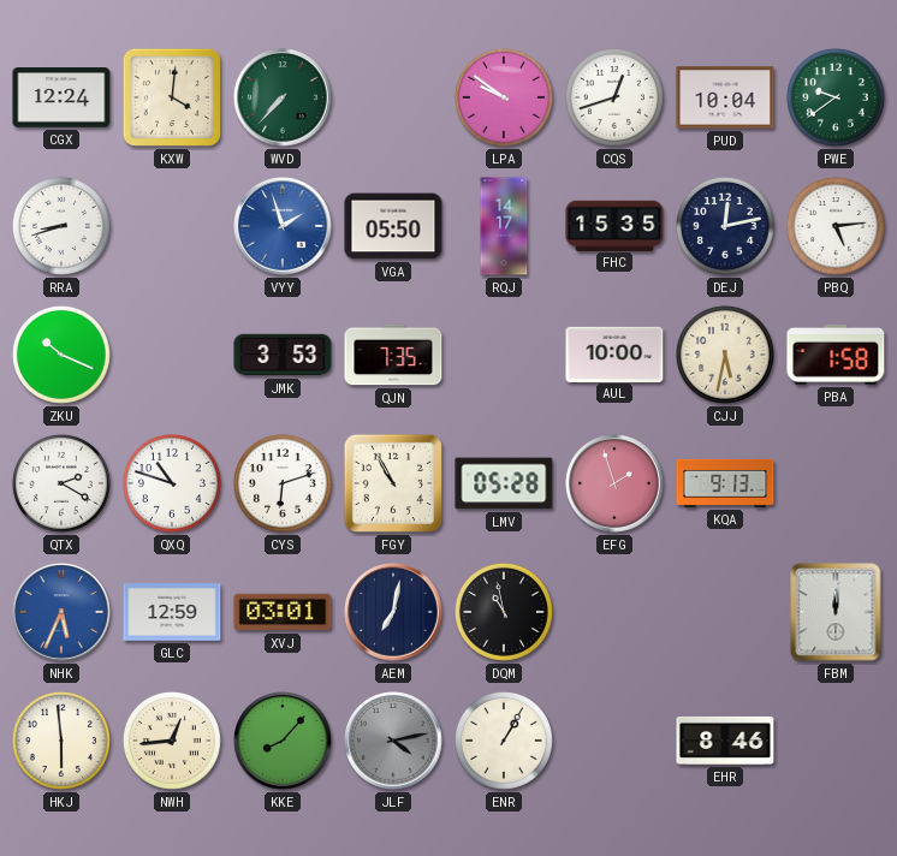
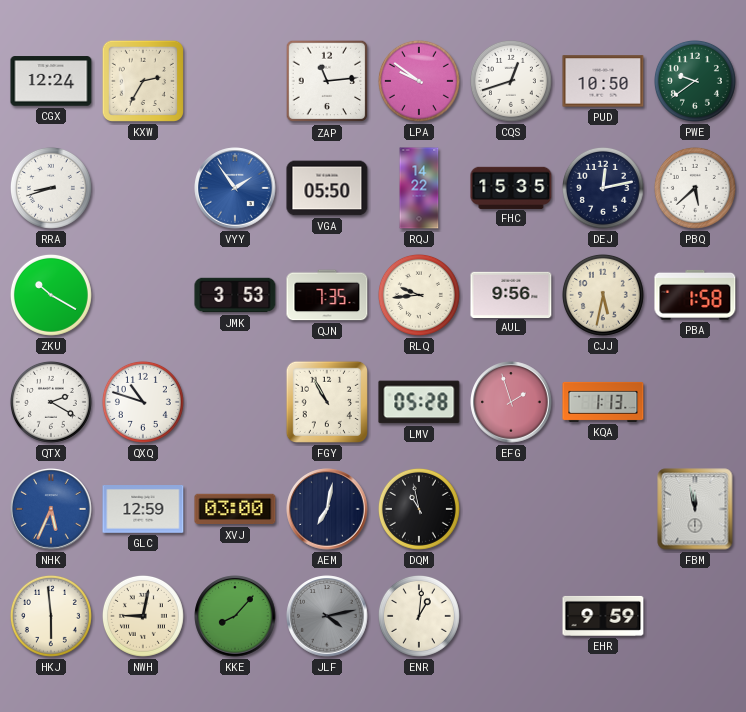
KXW: 4:01 -> 2:35
WVD: 7:37 -> none
ZAP: none -> 11:14
PUD: 10:04 -> 10:50
VYY: 1:57 -> 1:54
RQJ: 14:17 -> 14:22
PBQ: 5:14 -> 5:38
ZKU: 10:19 -> 10:20
RLQ: none -> 9:44
AUL: 10:00 -> 9:56
CYS: 6:12 -> none
KQA: 9:13 -> 1:13
XVJ: 03:01 -> 03:00
FBM: 12:01 -> 11:58
NWH: 12:44 -> 9:02
ENR: 1:05 -> 1:01
EHR: 8:46 -> 9:59
